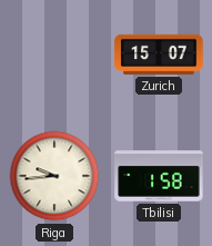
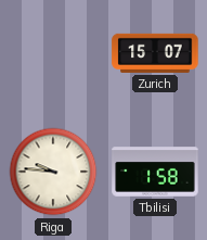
Riga: 9:44 -> 9:46
